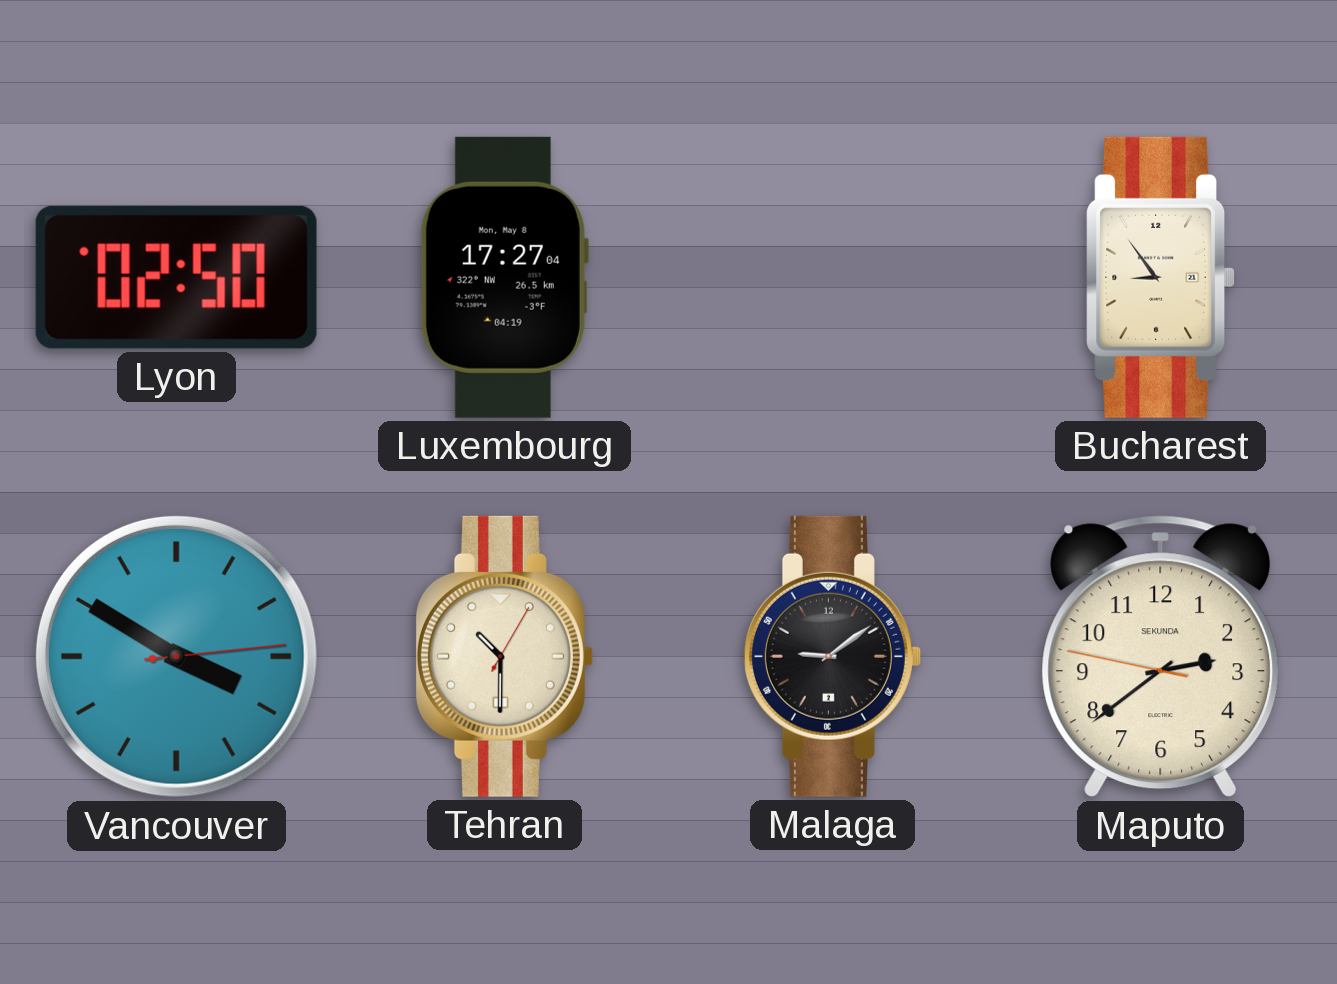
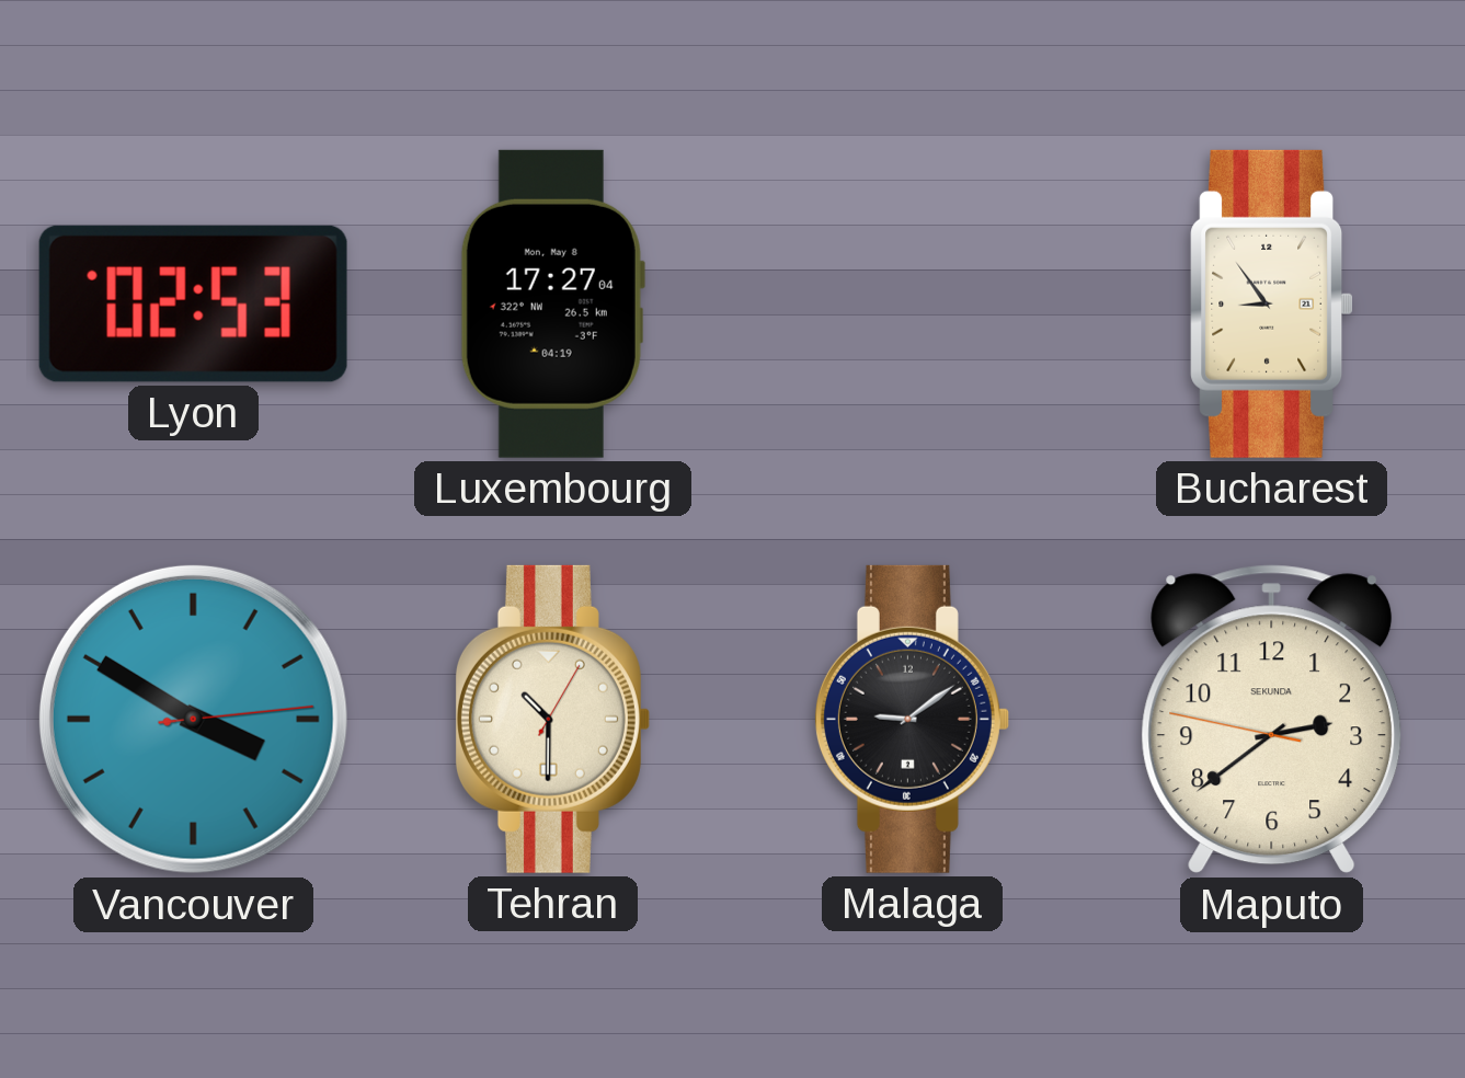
Lyon: 02:50 -> 02:53
